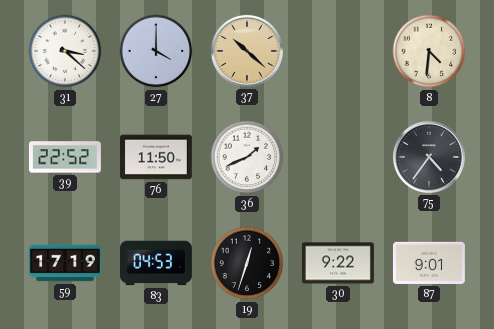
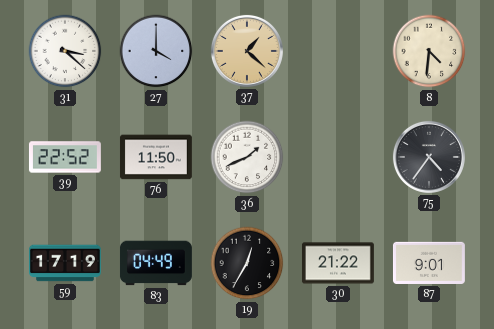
37: 10:22 -> 1:22
83: 04:53 -> 04:49
19: 12:33 -> 12:35
30: 9:22 -> 21:22
